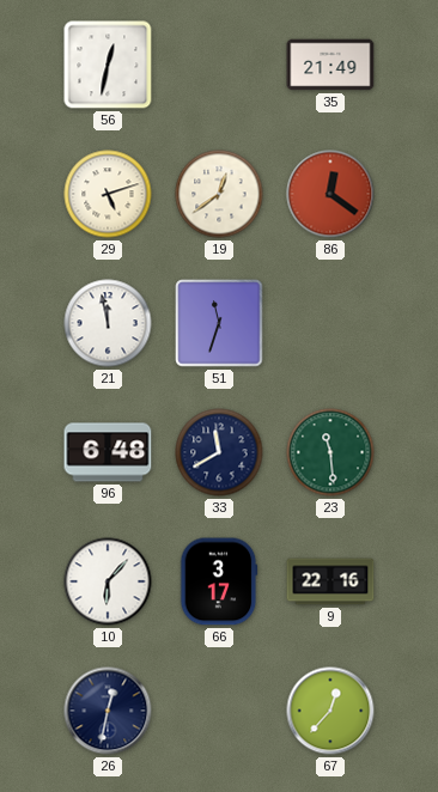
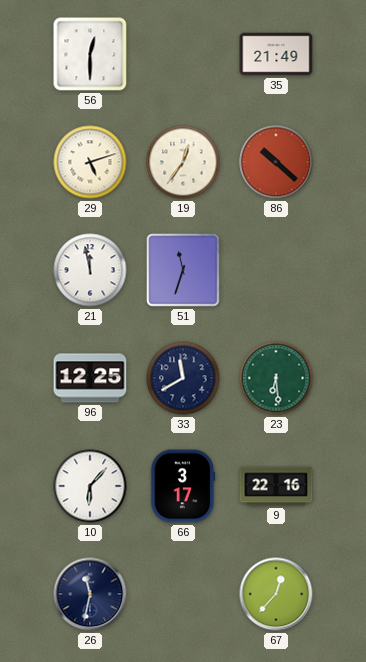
56: 12:32 -> 12:30
19: 12:39 -> 12:36
86: 12:21 -> 10:22
96: 6:48 -> 12:25
23: 11:29 -> 6:29
26: 12:32 -> 11:32
